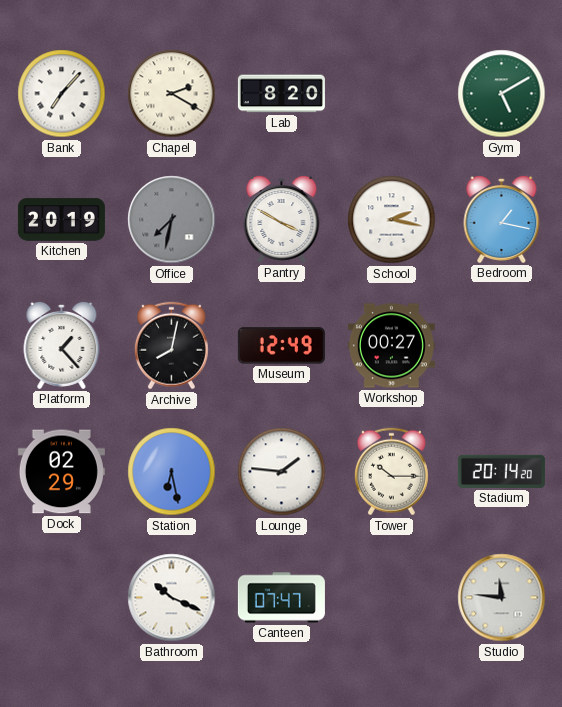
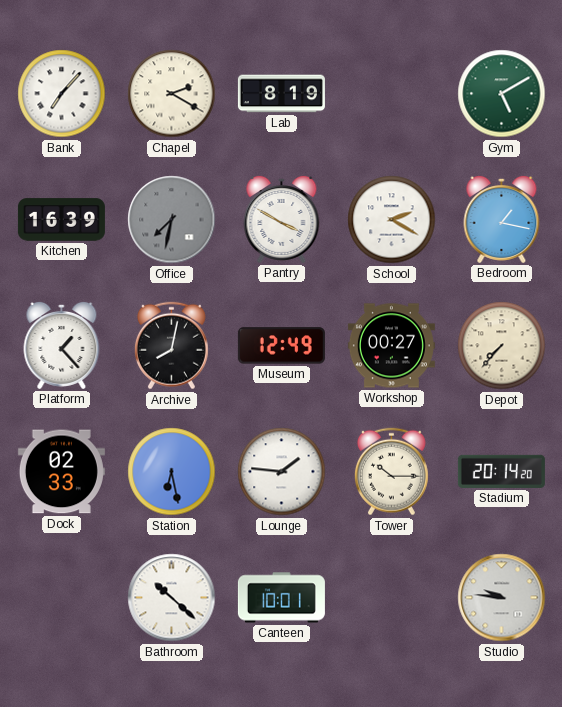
Lab: 8:20 -> 8:19
Kitchen: 20:19 -> 16:39
School: 2:17 -> 2:20
Depot: none -> 7:37
Dock: 02:29 -> 02:33
Bathroom: 10:19 -> 10:22
Canteen: 07:47 -> 10:01
Studio: 11:46 -> 9:46
